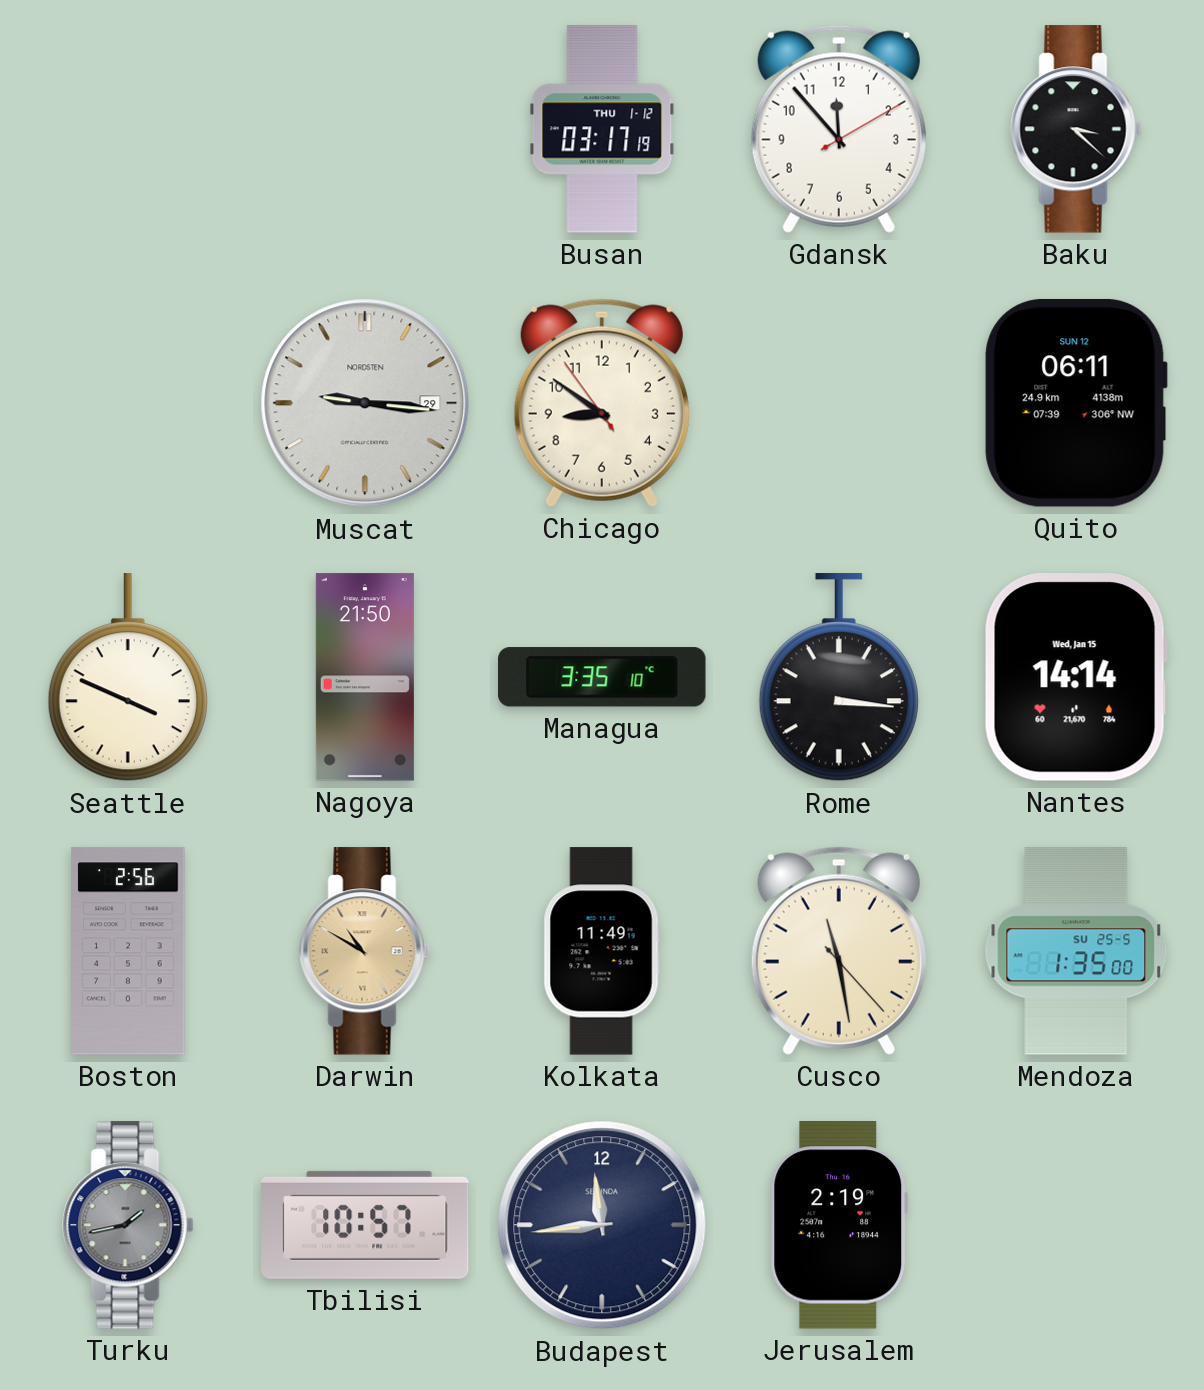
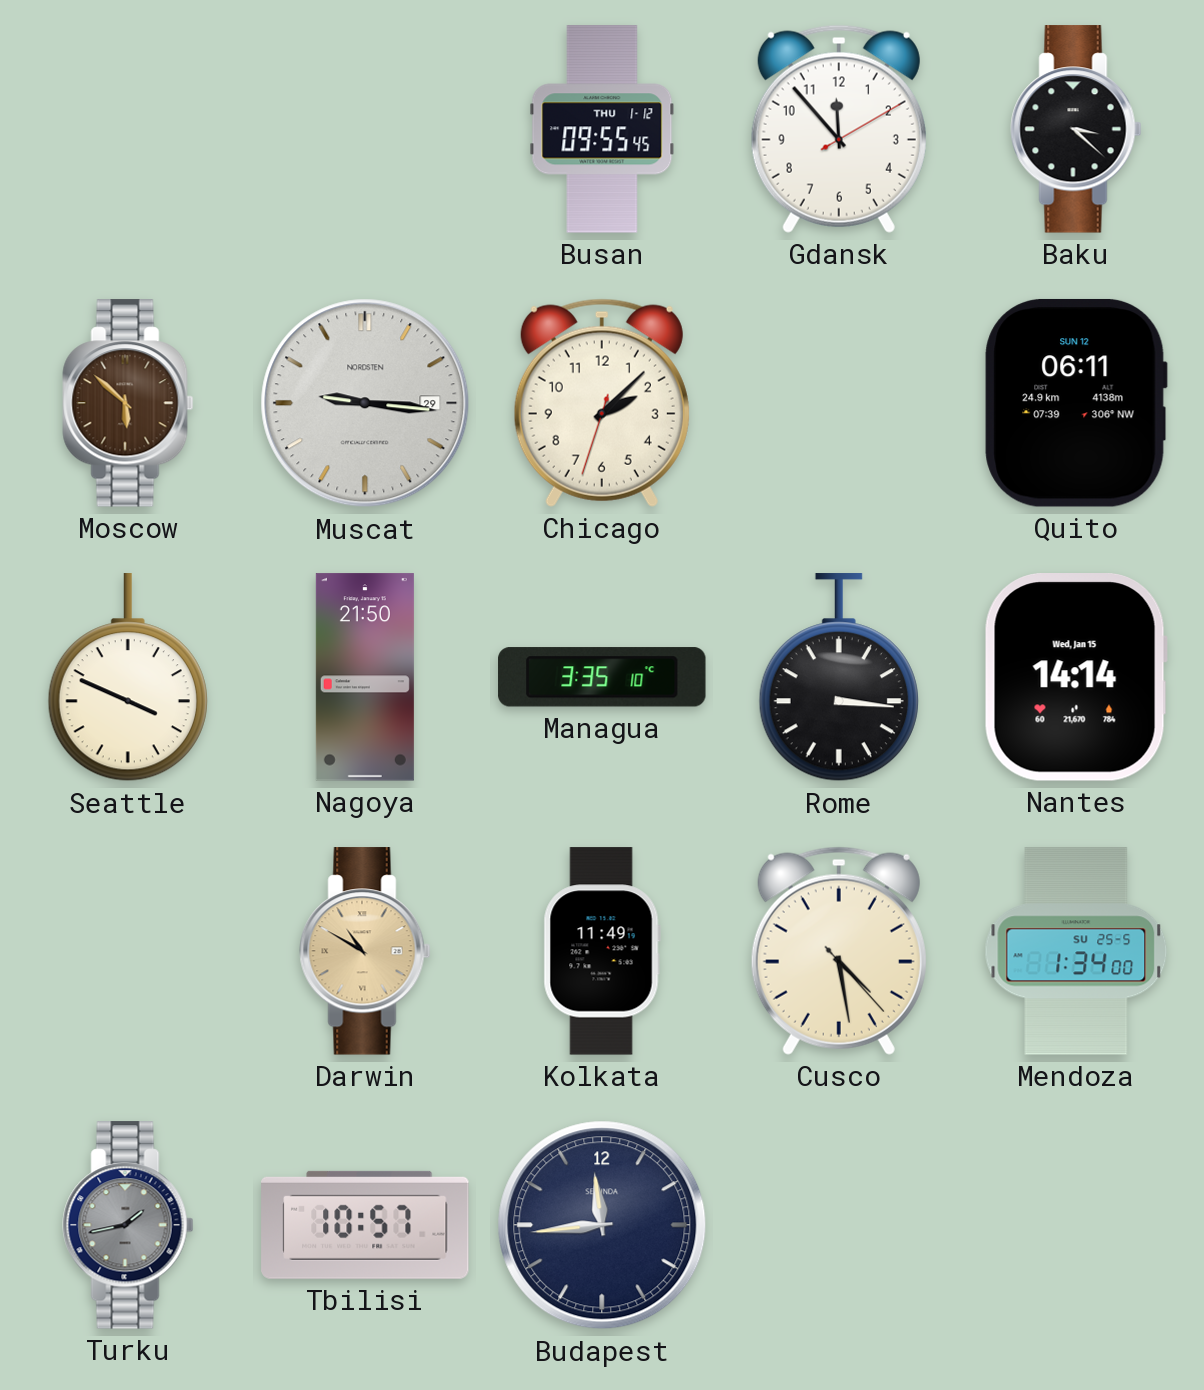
Busan: 03:17 -> 09:55
Moscow: none -> 5:52
Chicago: 8:50 -> 2:07
Boston: 2:56 -> none
Cusco: 11:28 -> 4:28
Mendoza: 1:35 -> 1:34
Jerusalem: 2:19 -> none
